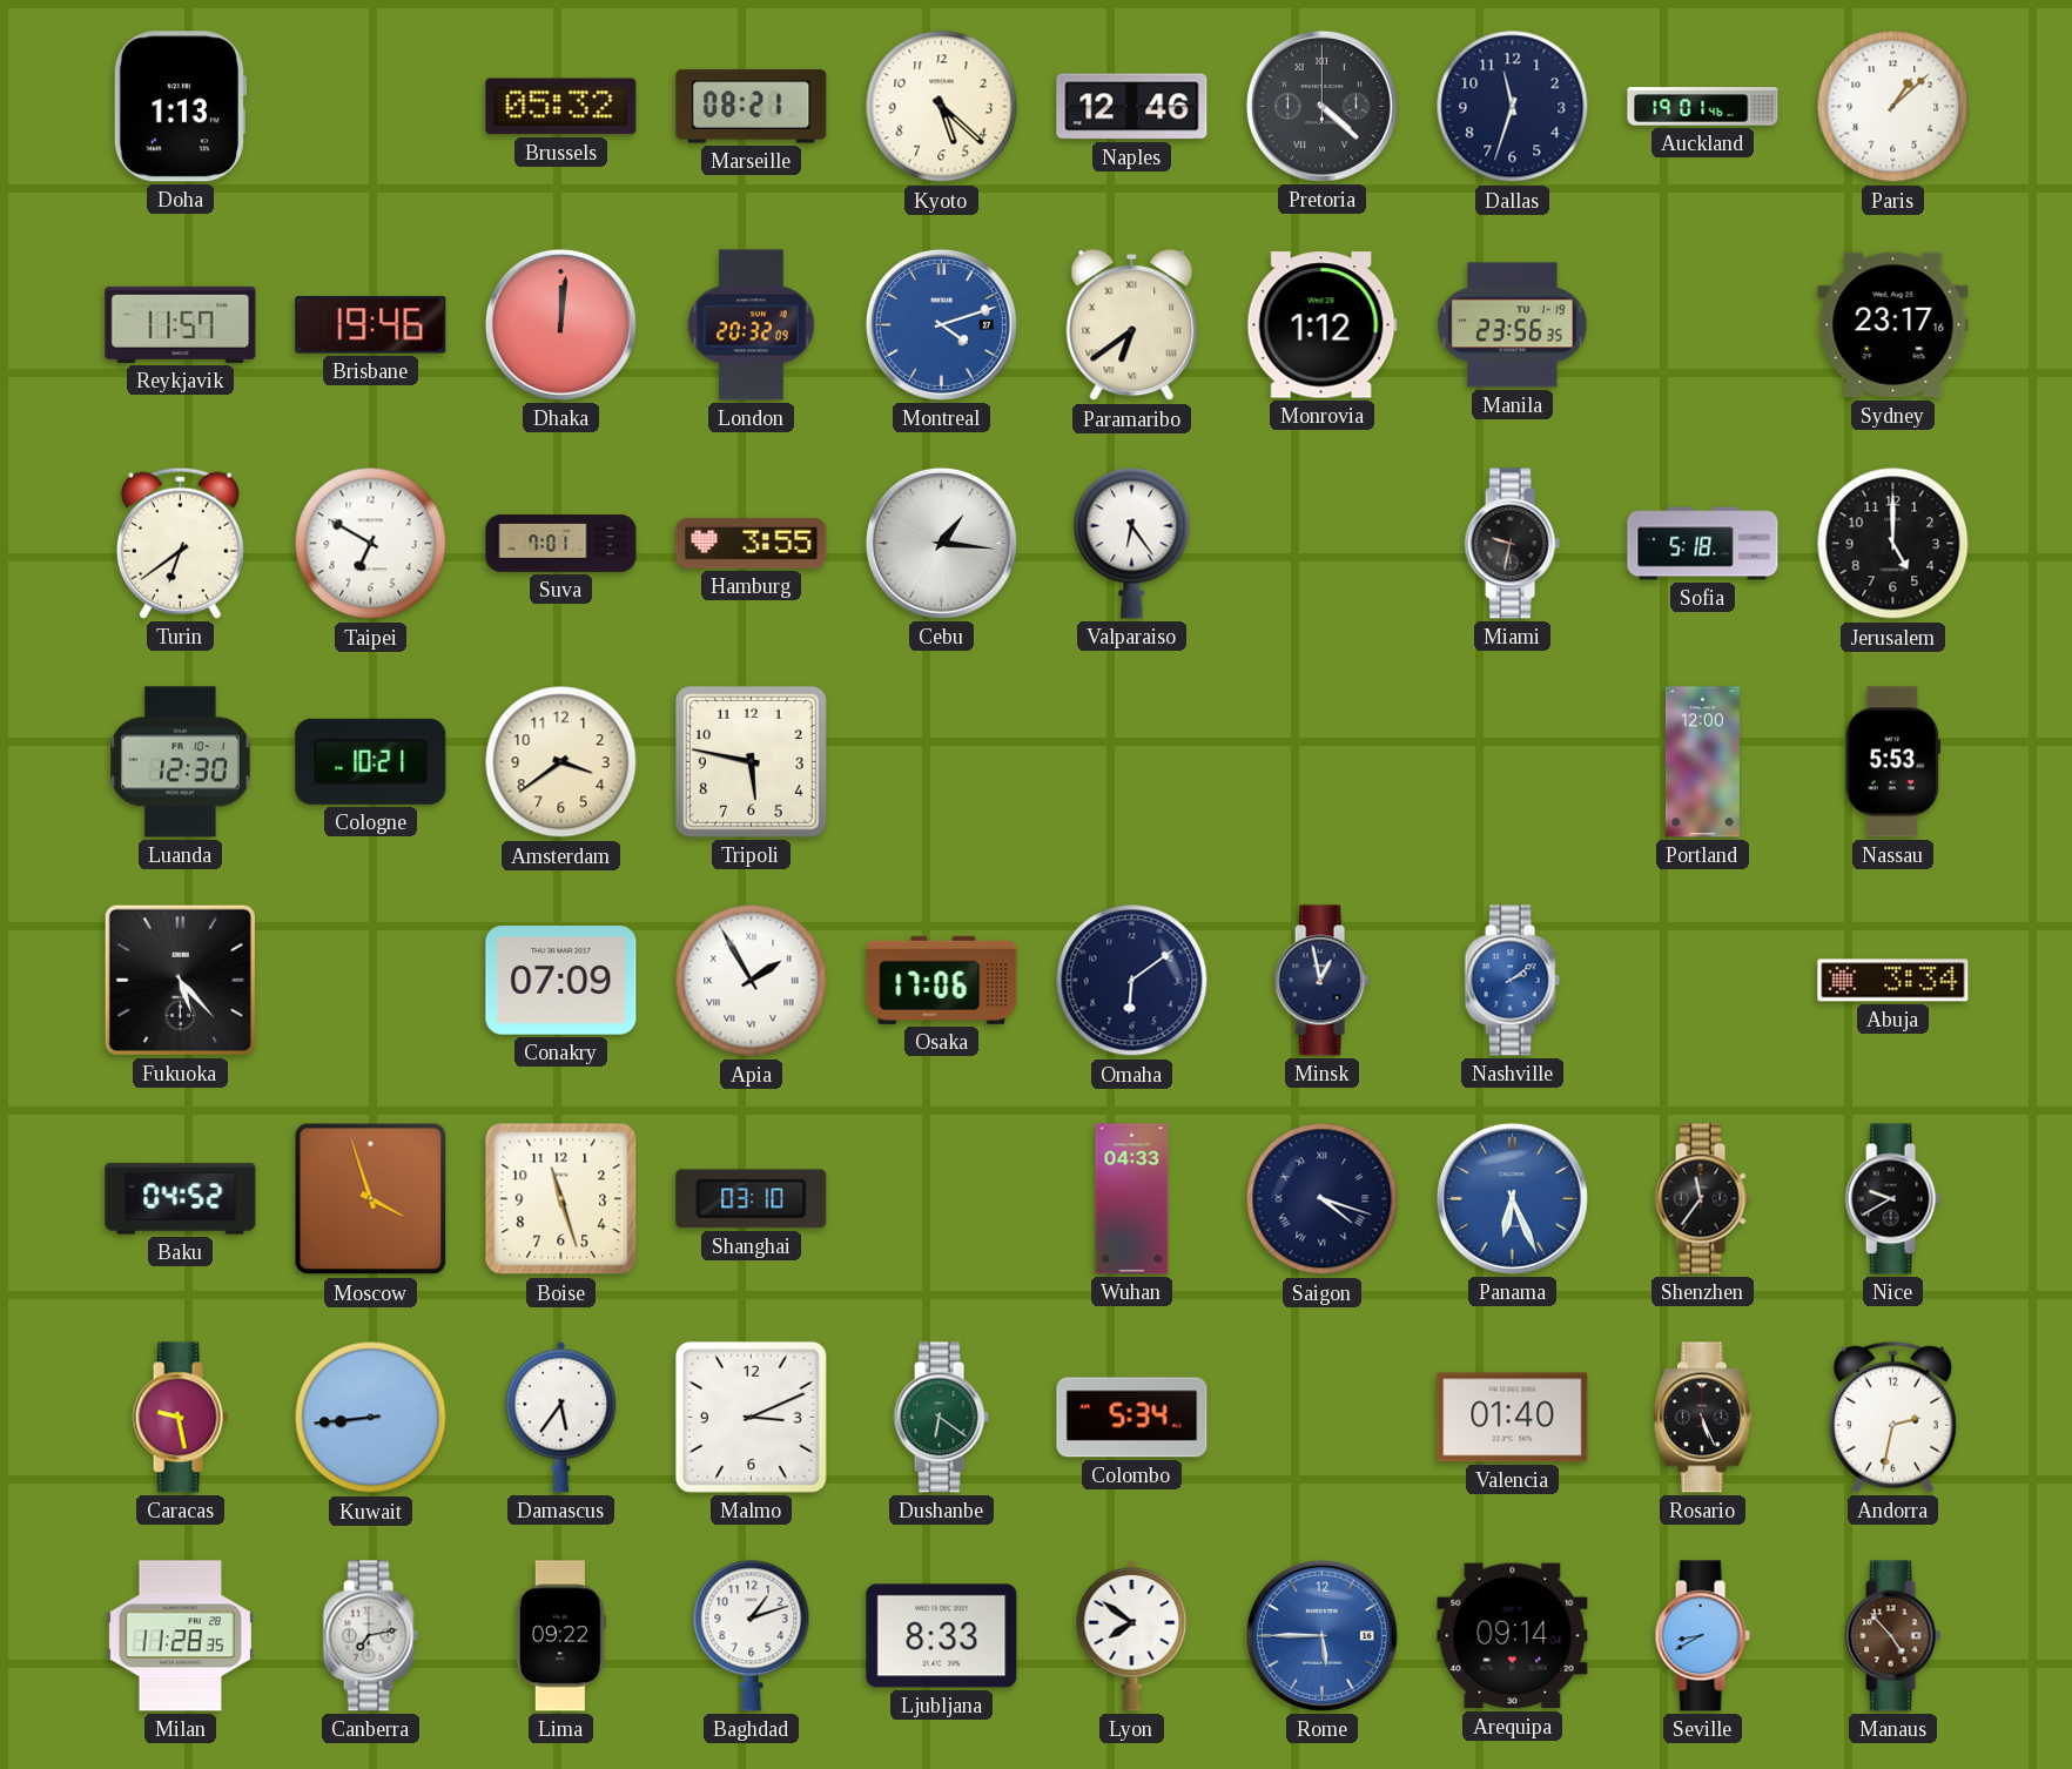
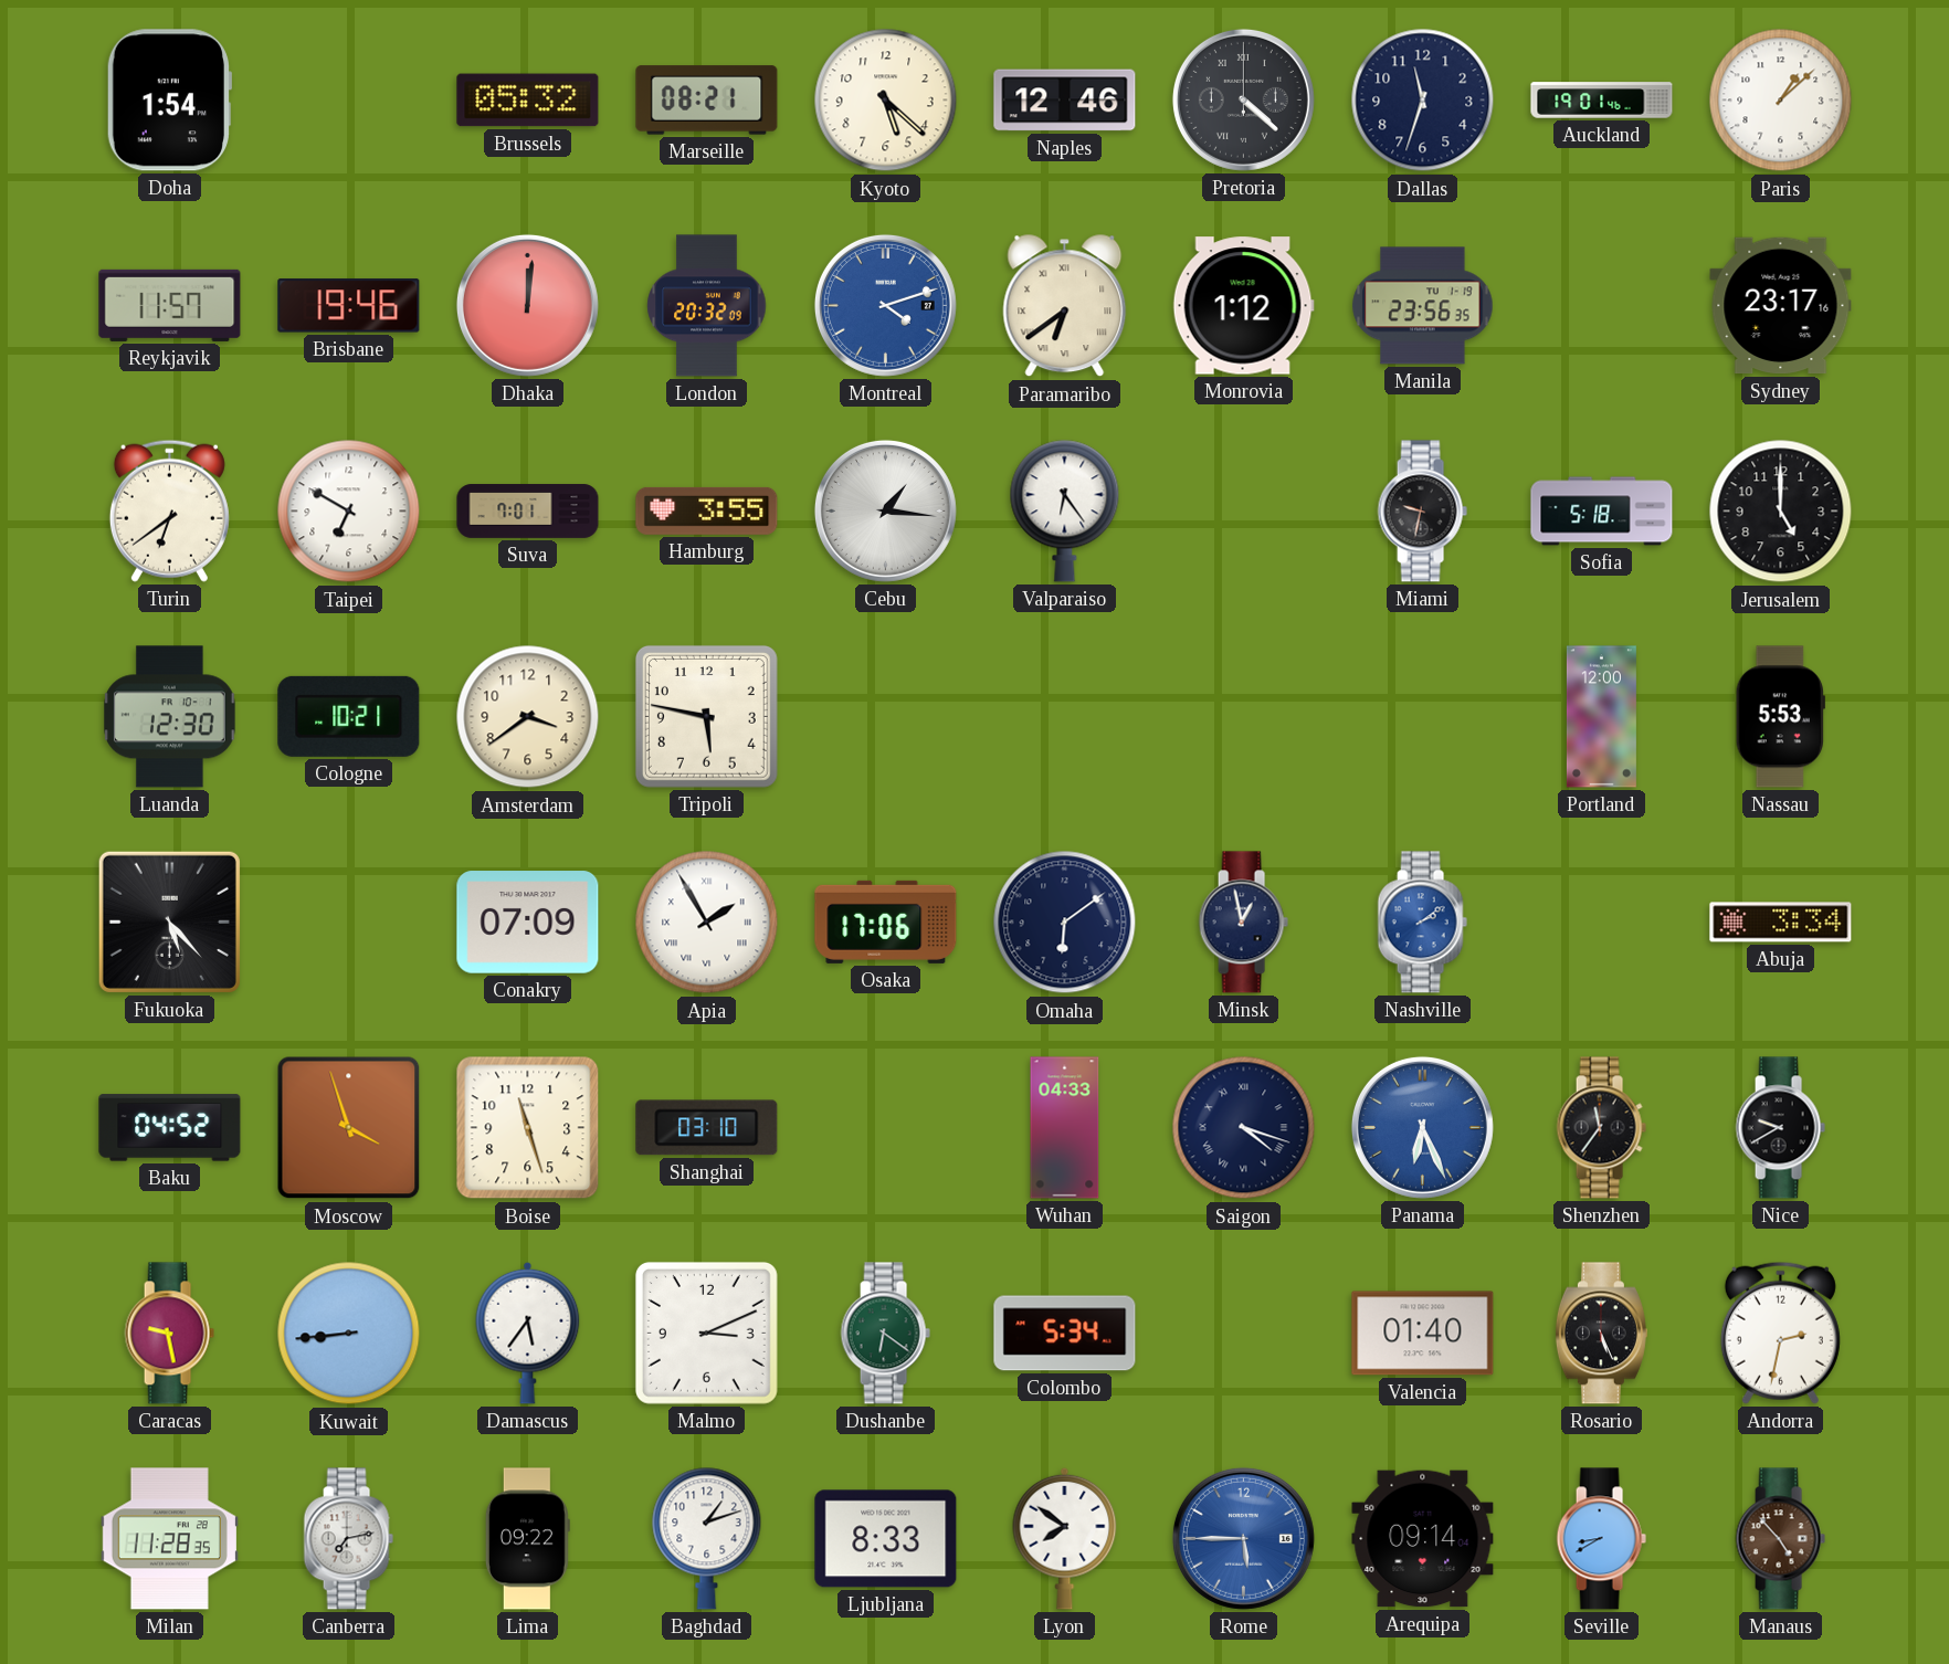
Doha: 1:13 -> 1:54
